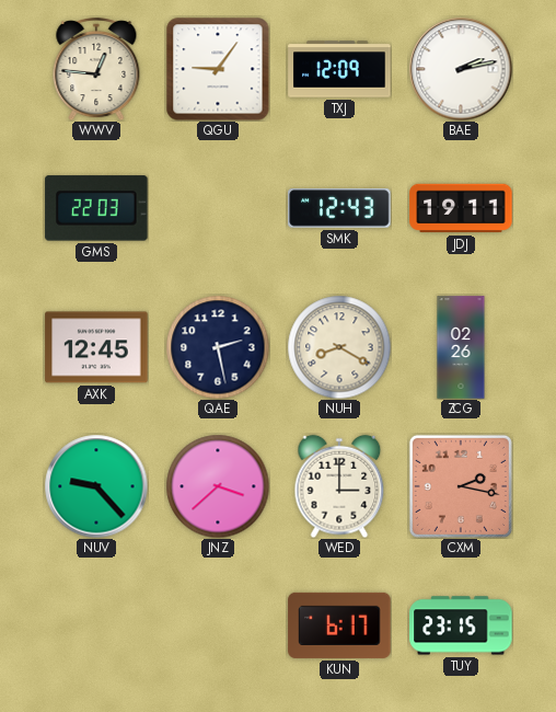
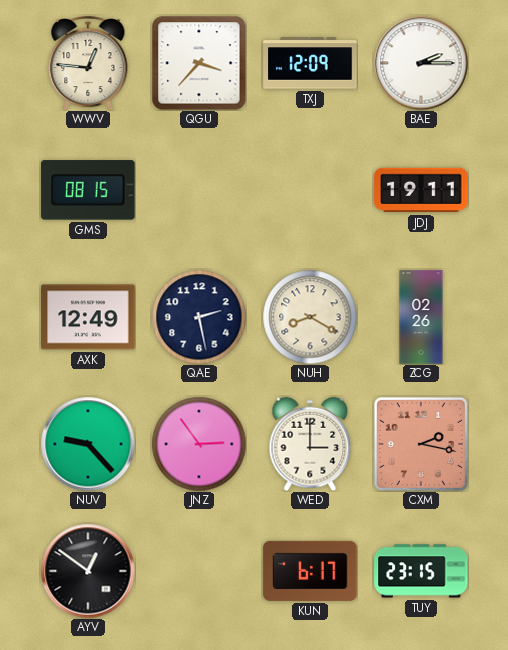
QGU: 9:06 -> 3:37
BAE: 2:13 -> 2:15
GMS: 22:03 -> 08:15
SMK: 12:43 -> none
AXK: 12:45 -> 12:49
JNZ: 3:38 -> 2:54
AYV: none -> 12:51
